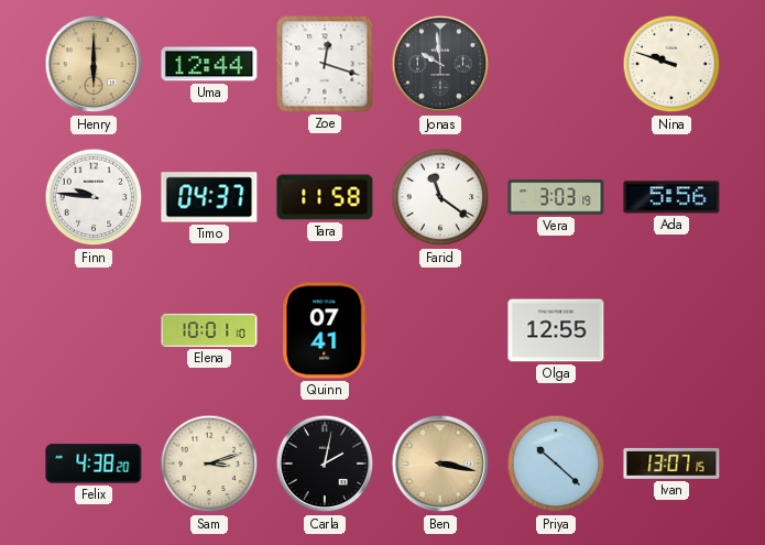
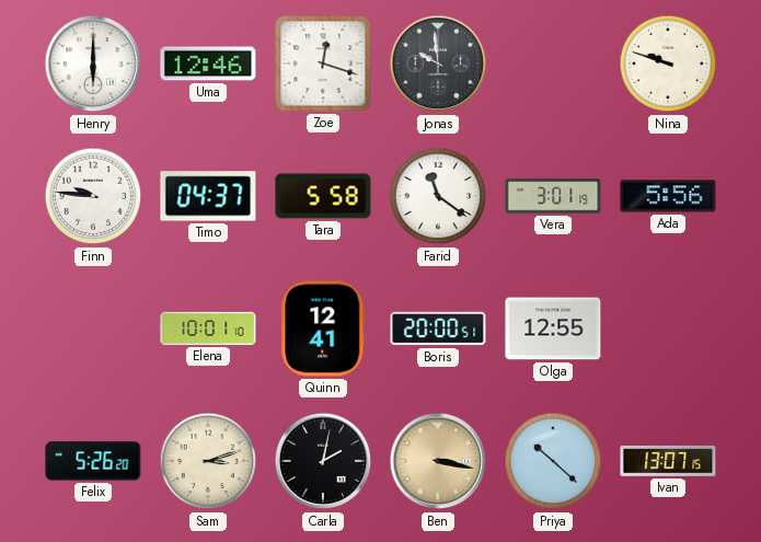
Henry dial: champagne -> white
Uma: 12:44 -> 12:46
Tara: 11:58 -> 5:58
Vera: 3:03 -> 3:01
Quinn: 07:41 -> 12:41
Boris: none -> 20:00
Felix: 4:38 -> 5:26
